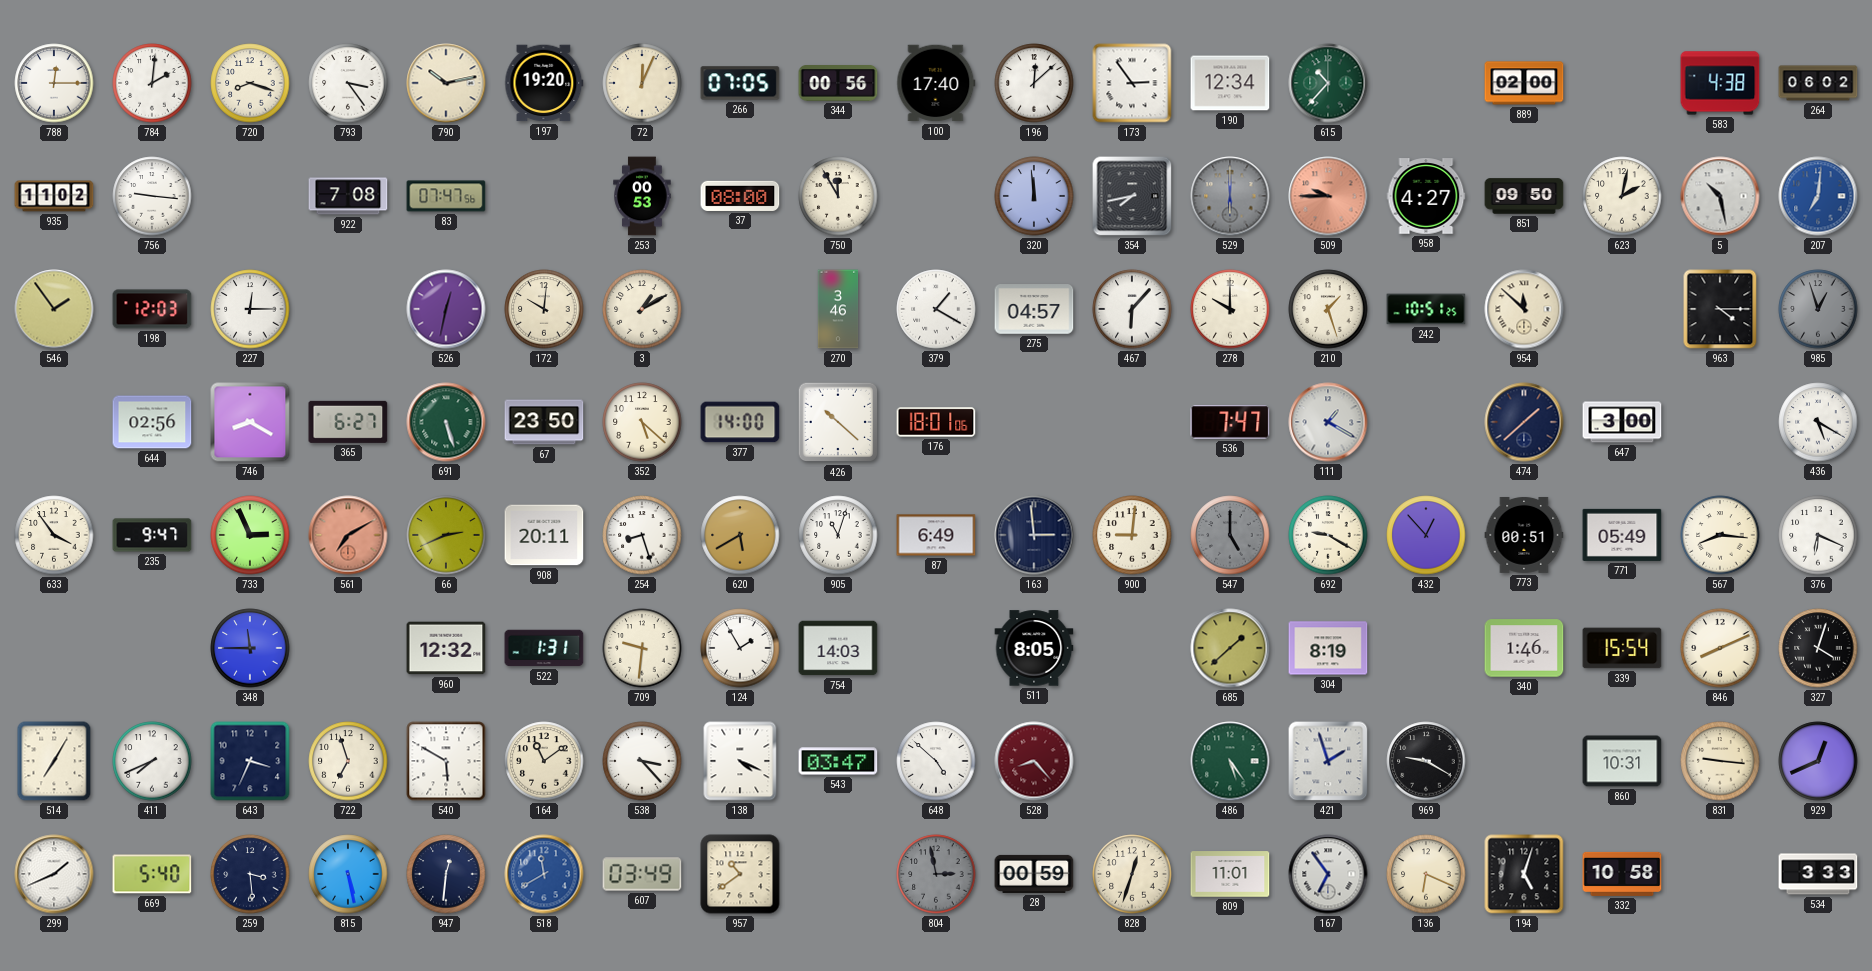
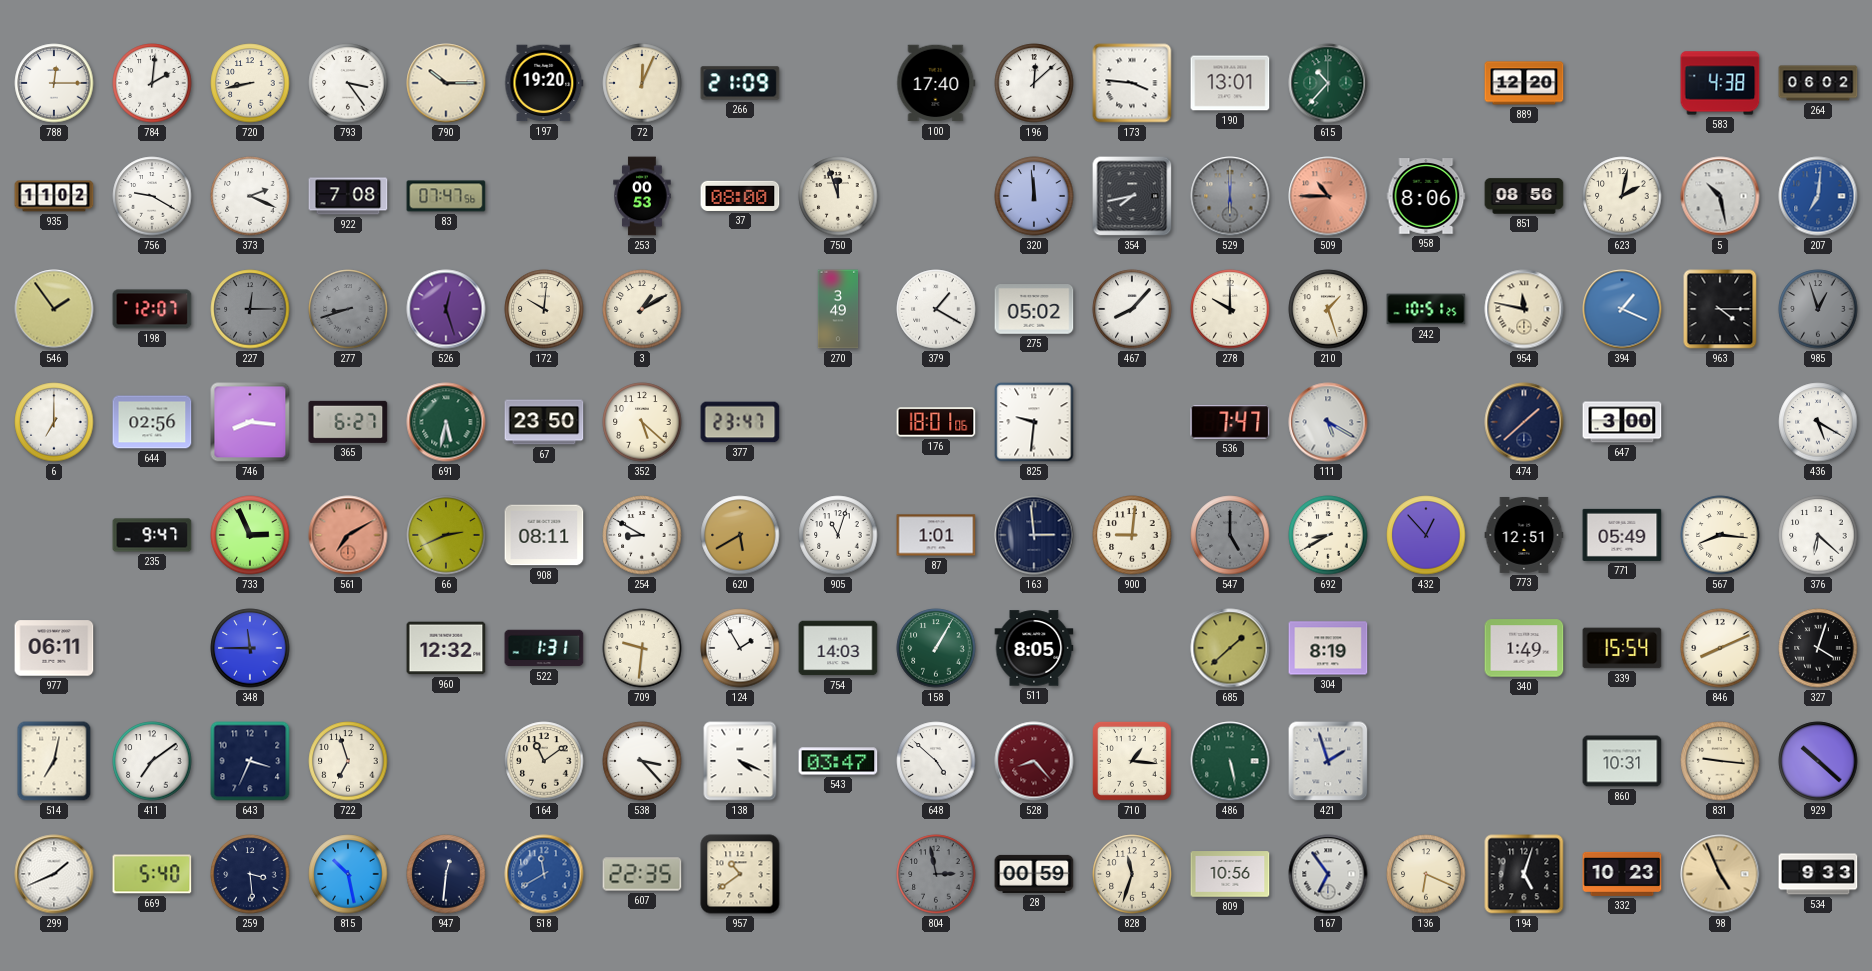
720: 8:18 -> 8:43
790: 10:13 -> 10:15
266: 07:05 -> 21:09
344: 00:56 -> none
173: 2:54 -> 3:46
190: 12:34 -> 13:01
889: 02:00 -> 12:20
756: 9:16 -> 9:20
373: none -> 2:19
750: 11:55 -> 11:57
509: 9:45 -> 10:45
958: 4:27 -> 8:06
851: 09:50 -> 08:56
198: 12:03 -> 12:07
227 dial: white -> grey
277: none -> 8:42
526: 12:32 -> 12:27
270: 3:46 -> 3:49
275: 04:57 -> 05:02
467: 6:07 -> 8:07
954: 11:52 -> 11:47
394: none -> 1:19
6: none -> 7:00
746: 8:20 -> 8:16
691: 5:27 -> 5:32
377: 14:00 -> 23:47
426: 10:22 -> none
825: none -> 9:31
111: 1:20 -> 5:20
633: 3:54 -> none
908: 20:11 -> 08:11
254: 8:27 -> 8:50
87: 6:49 -> 1:01
692: 9:20 -> 8:40
773: 00:51 -> 12:51
376: 6:19 -> 6:22
977: none -> 06:11
158: none -> 1:05
340: 1:46 -> 1:49
514: 7:05 -> 7:02
411: 7:41 -> 7:09
540: 5:50 -> none
710: none -> 1:16
486: 5:24 -> 5:28
969: 9:20 -> none
929: 12:41 -> 10:22
815: 5:28 -> 10:28
607: 03:49 -> 22:35
828: 12:33 -> 11:33
809: 11:01 -> 10:56
332: 10:58 -> 10:23
98: none -> 4:56
534: 3:33 -> 9:33
